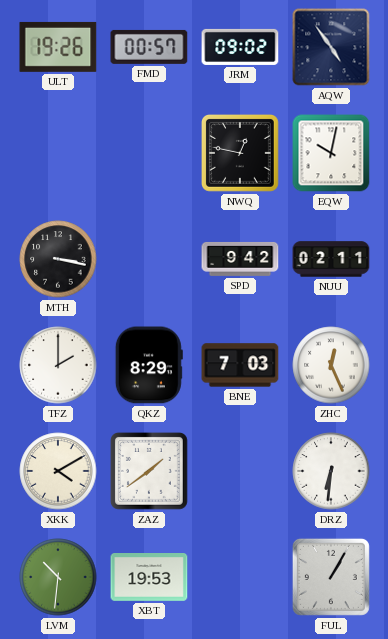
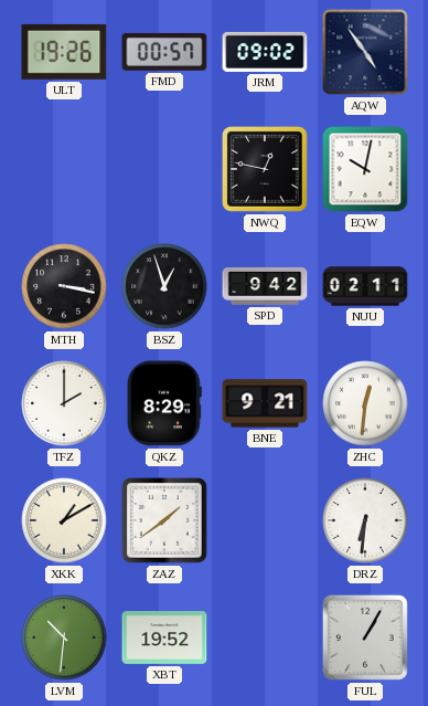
BSZ: none -> 12:57
BNE: 7:03 -> 9:21
ZHC: 12:26 -> 12:31
XKK: 4:10 -> 1:10
XBT: 19:53 -> 19:52
